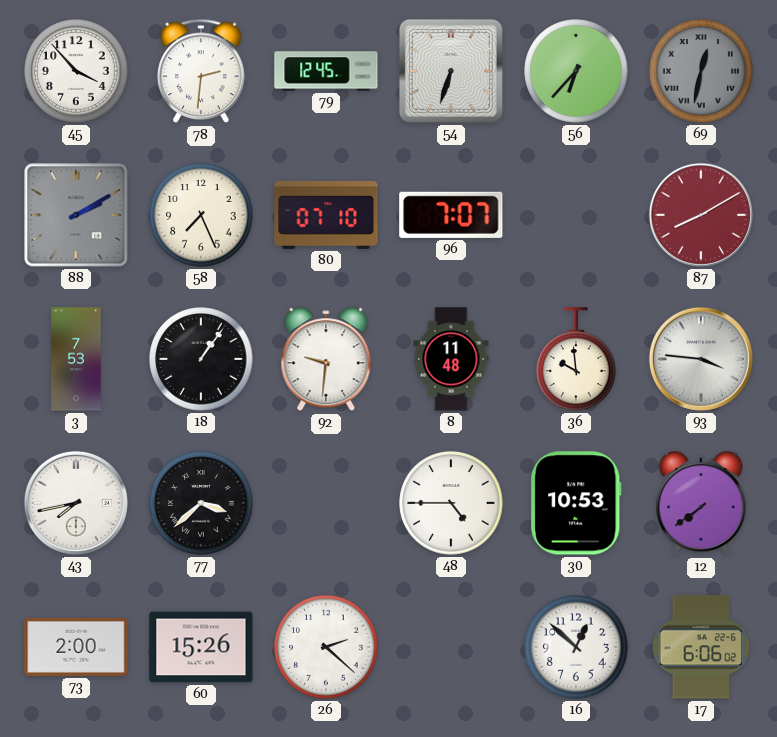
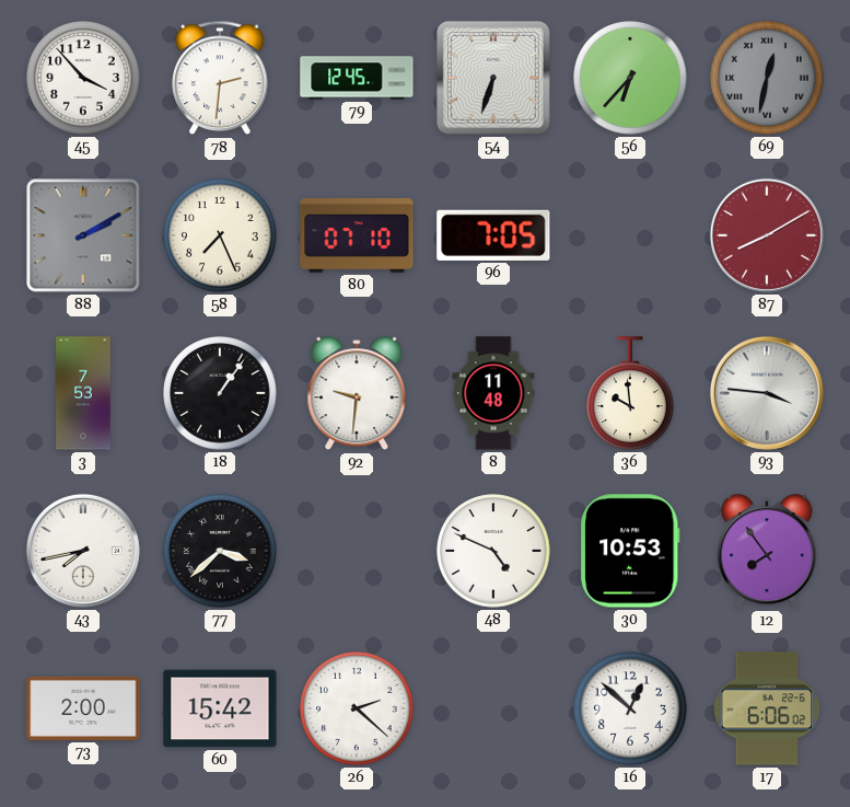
96: 7:07 -> 7:05
48: 4:45 -> 4:49
12: 7:39 -> 7:54
60: 15:26 -> 15:42
